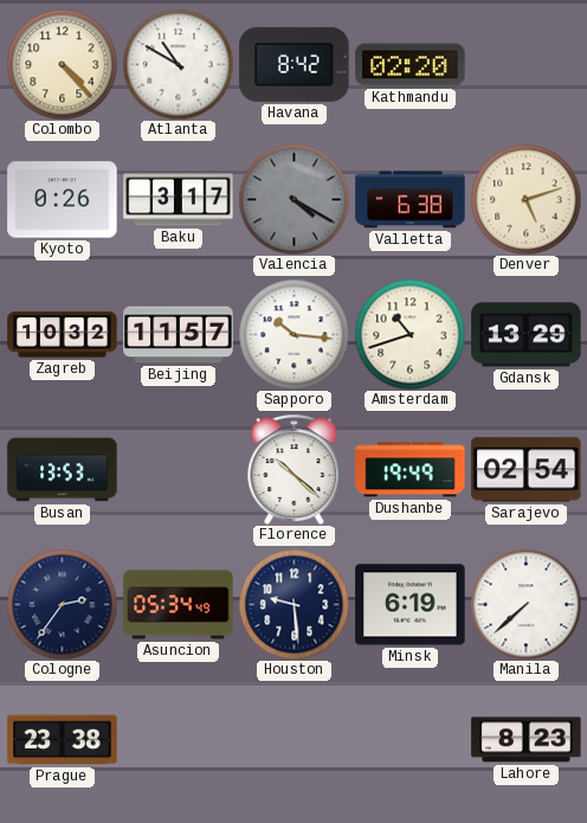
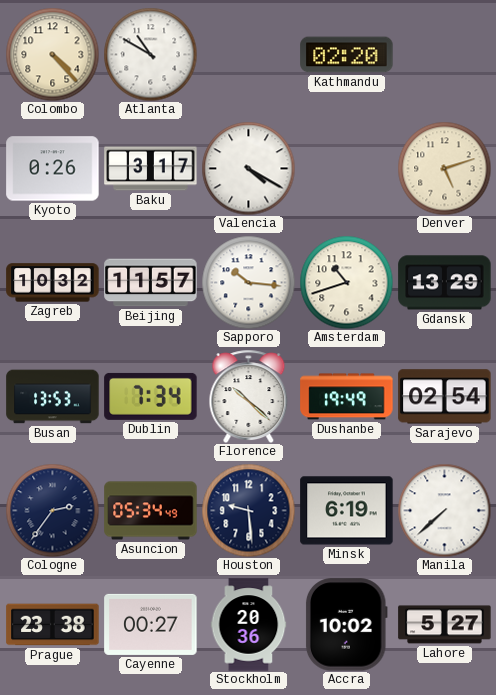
Havana: 8:42 -> none
Valencia dial: grey -> white
Valletta: 6:38 -> none
Dublin: none -> 7:34
Cayenne: none -> 00:27
Stockholm: none -> 20:36
Accra: none -> 10:02
Lahore: 8:23 -> 5:27
